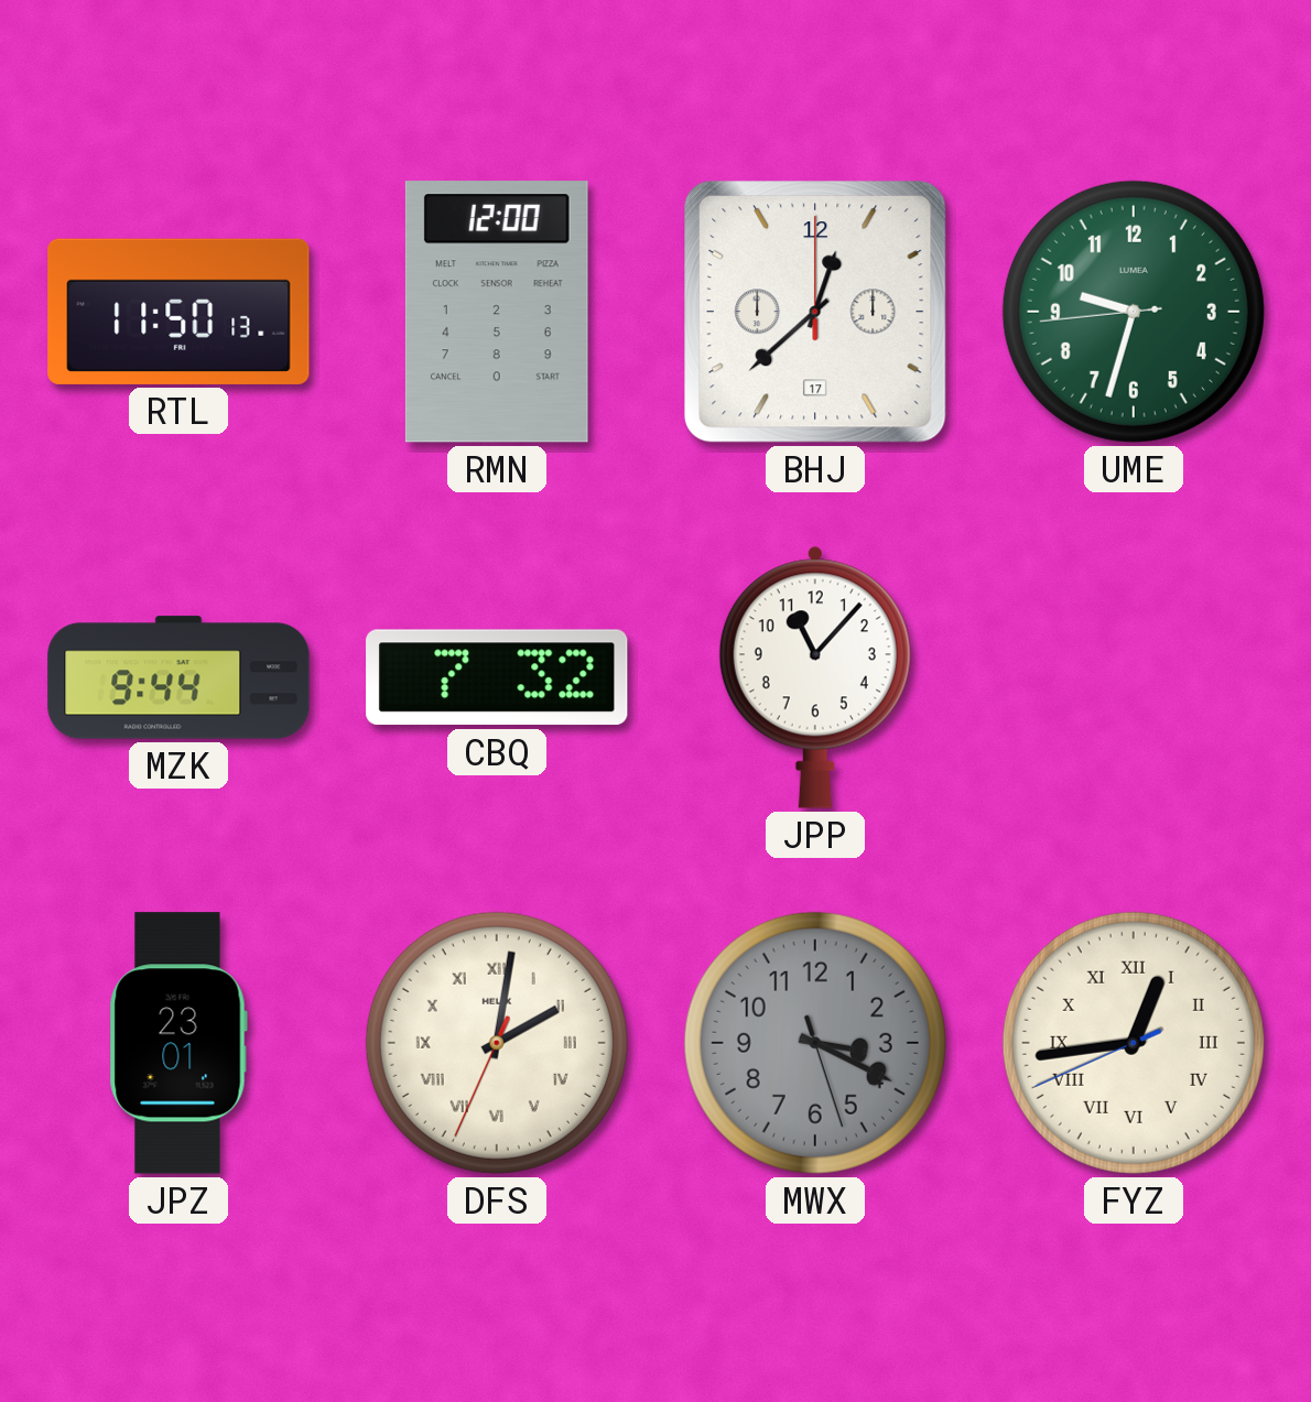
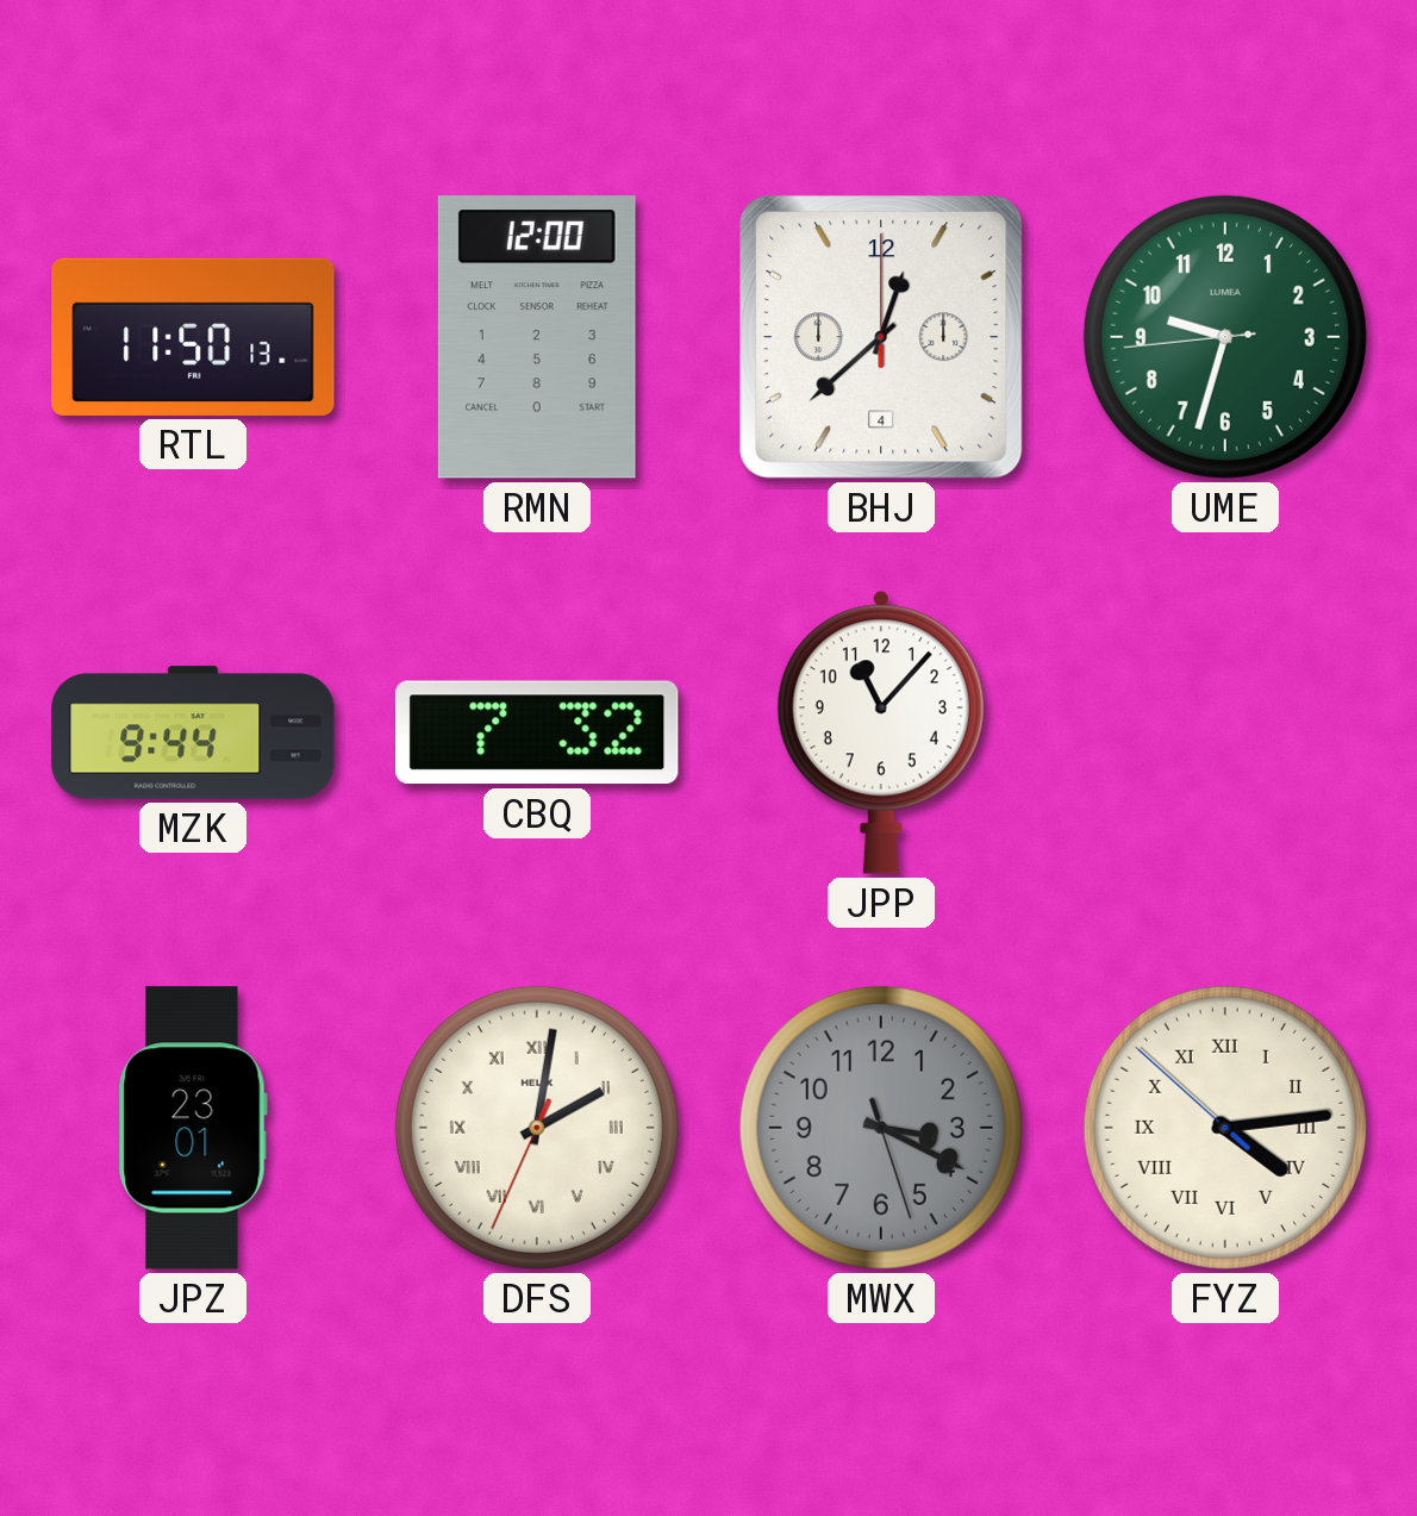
BHJ date: 17 -> 4
FYZ: 12:43 -> 4:13
